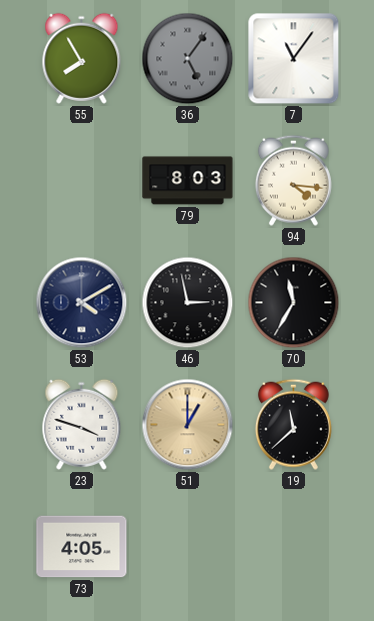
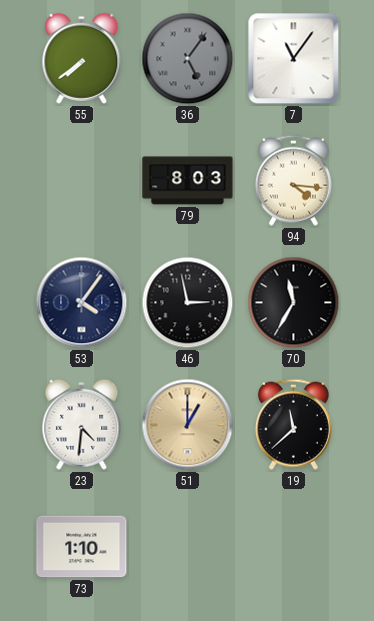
55: 7:55 -> 7:39
53: 4:10 -> 4:06
23: 3:48 -> 4:31
73: 4:05 -> 1:10
